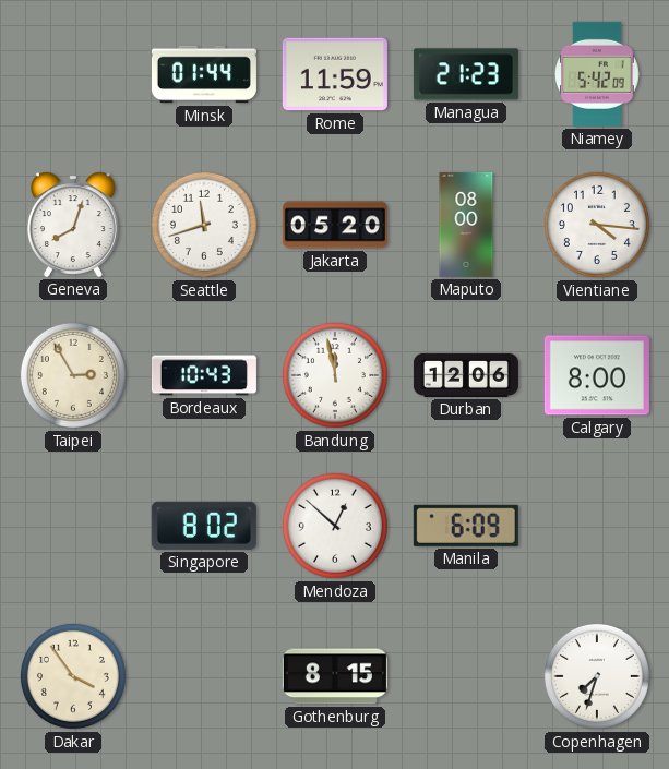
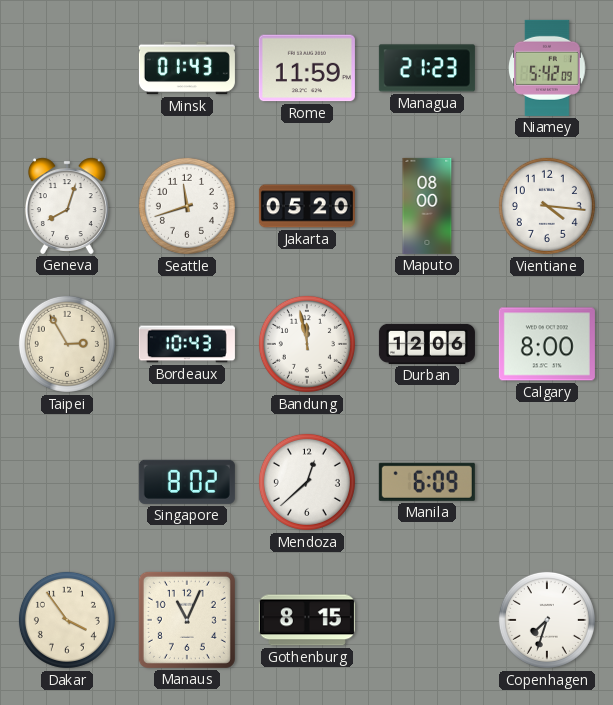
Minsk: 01:44 -> 01:43
Mendoza: 12:52 -> 12:38
Manaus: none -> 11:04
